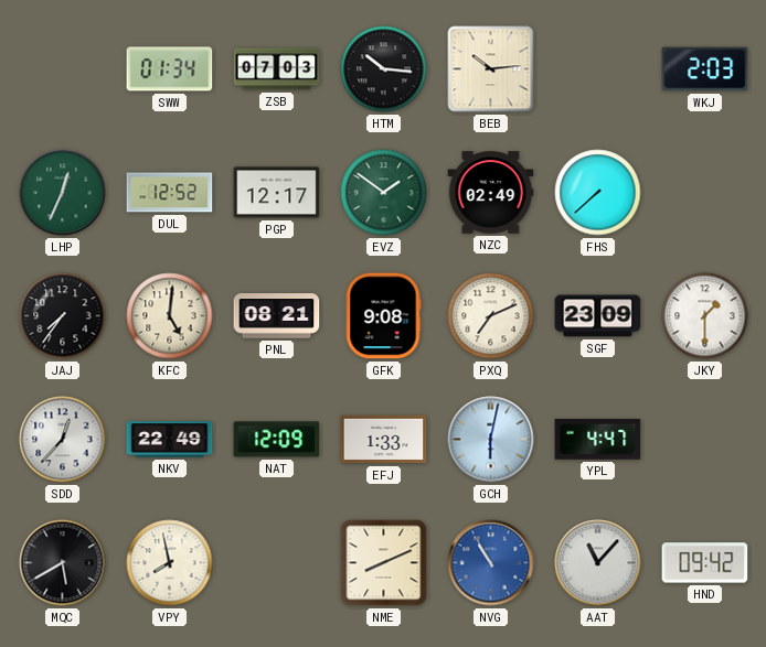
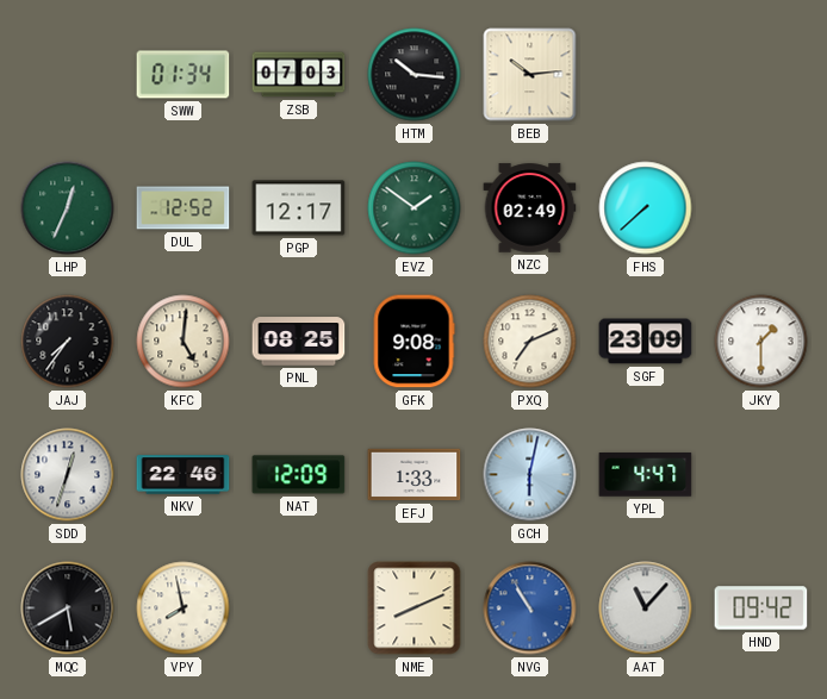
WKJ: 2:03 -> none
PNL: 08:21 -> 08:25
SDD: 12:37 -> 12:33
NKV: 22:49 -> 22:46
